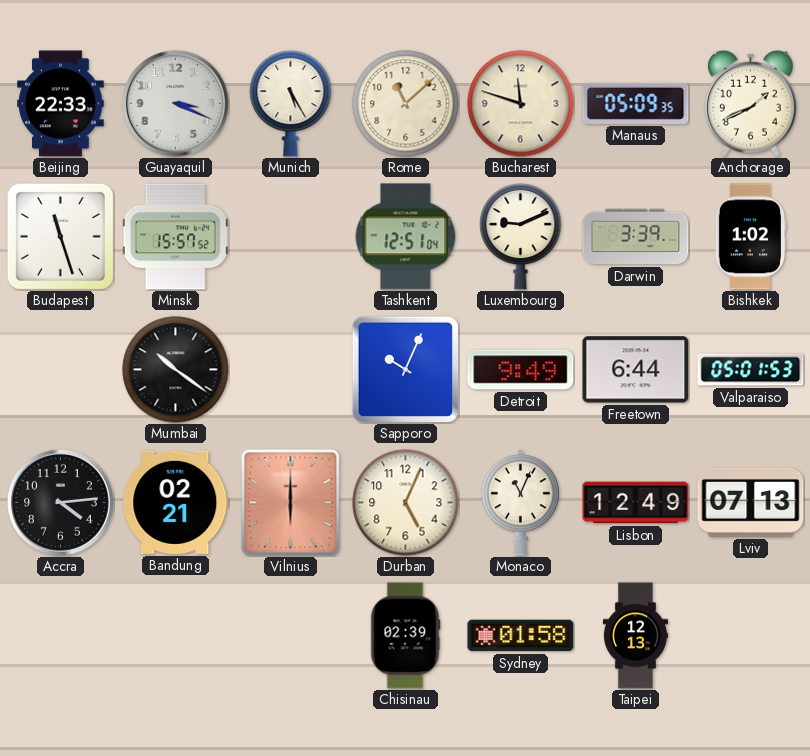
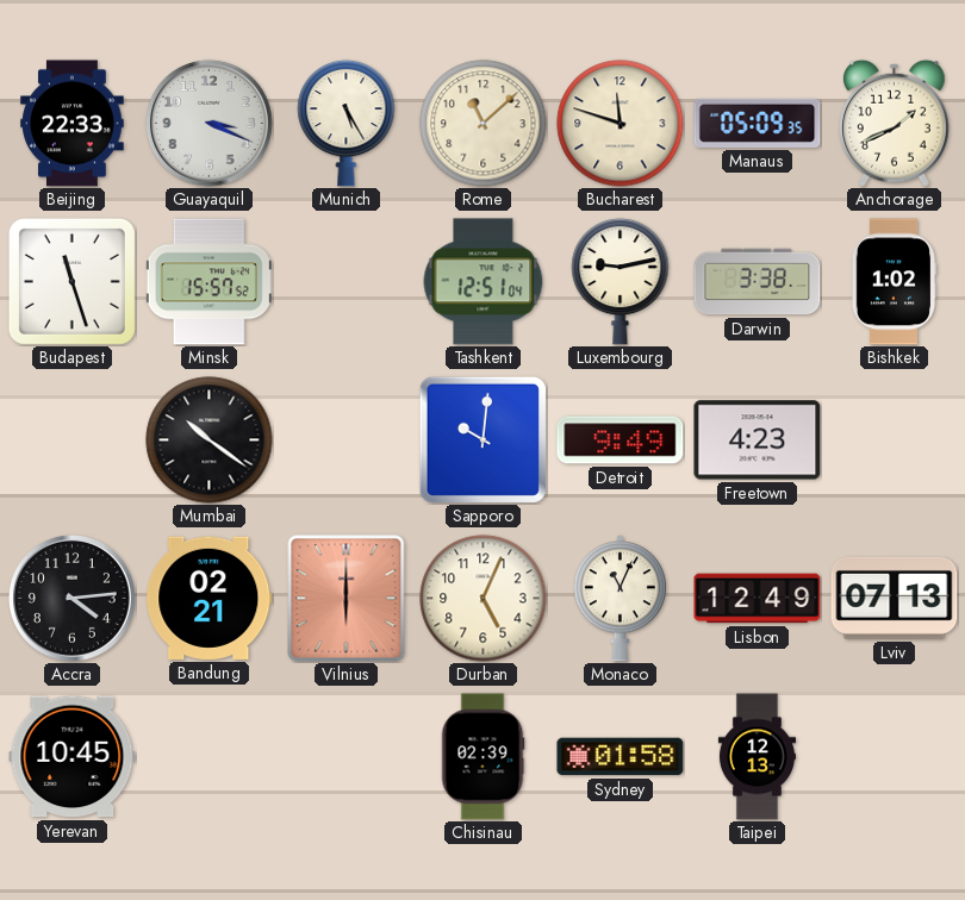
Luxembourg: 9:11 -> 9:13
Darwin: 3:39 -> 3:38
Sapporo: 10:04 -> 10:01
Freetown: 6:44 -> 4:23
Valparaiso: 05:01 -> none
Yerevan: none -> 10:45
